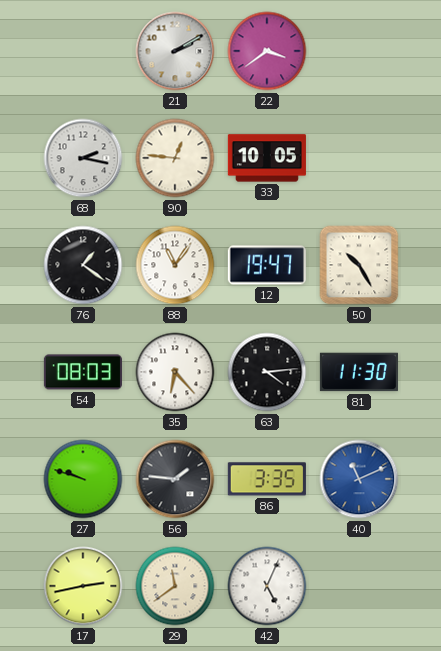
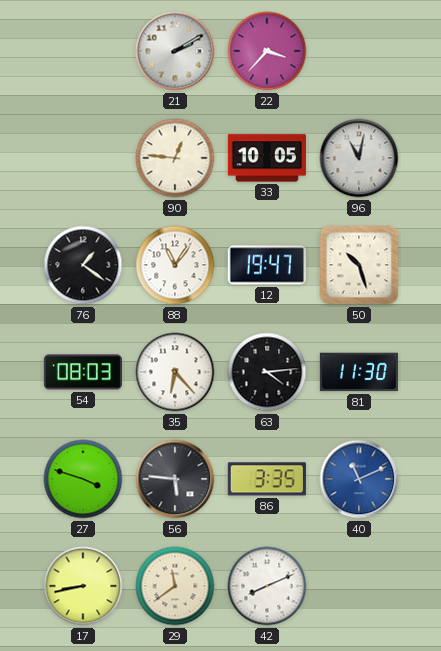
22: 3:39 -> 3:37
68: 2:17 -> none
96: none -> 11:02
50: 10:25 -> 10:27
27: 9:48 -> 3:48
56: 1:46 -> 5:46
17: 2:43 -> 8:43
42: 5:04 -> 8:11
